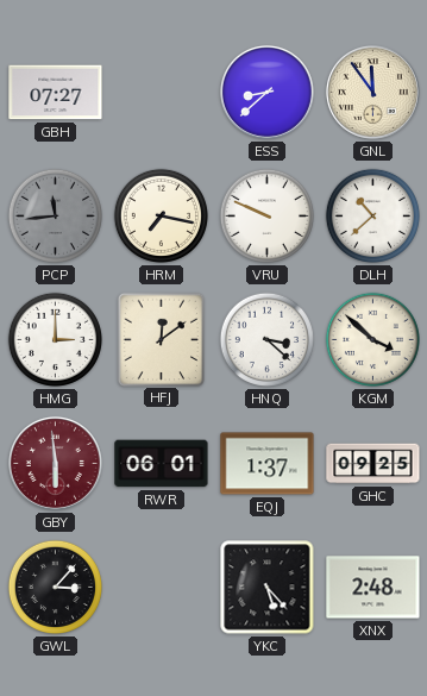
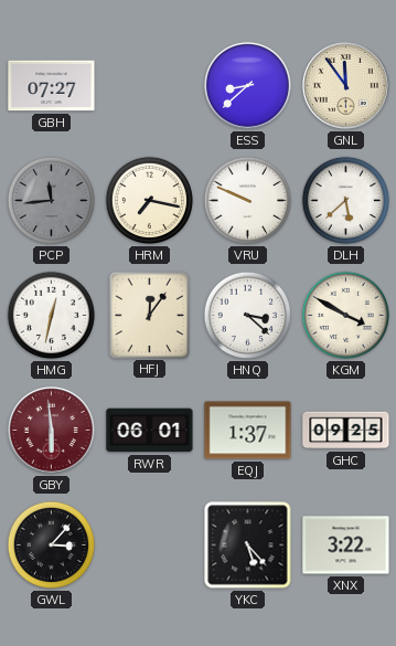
DLH: 10:38 -> 5:38
HMG: 3:00 -> 12:32
HFJ: 12:09 -> 12:06
KGM: 3:52 -> 3:50
XNX: 2:48 -> 3:22
